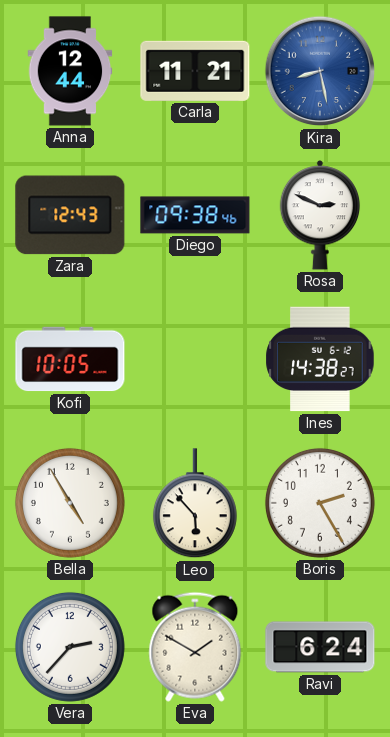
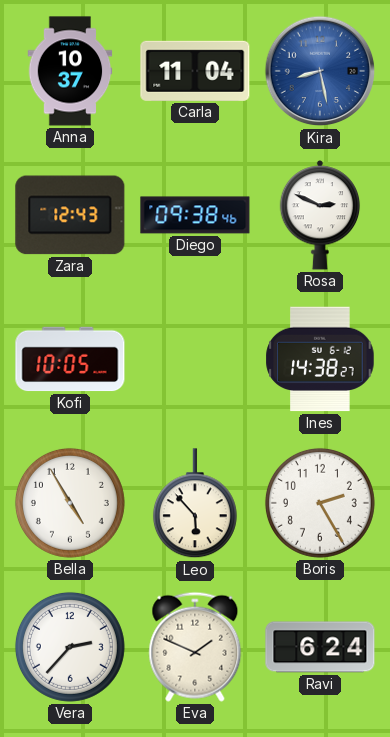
Anna: 12:44 -> 10:37
Carla: 11:21 -> 11:04
Eva: 1:50 -> 1:49
